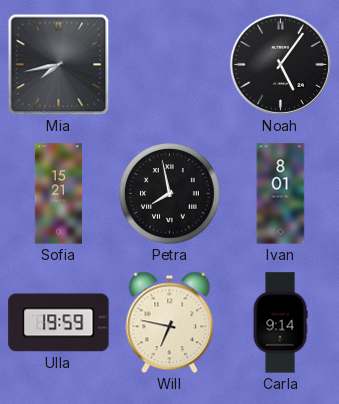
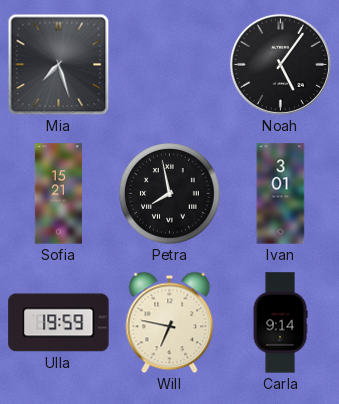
Mia: 7:43 -> 7:27
Ivan: 8:01 -> 3:01
